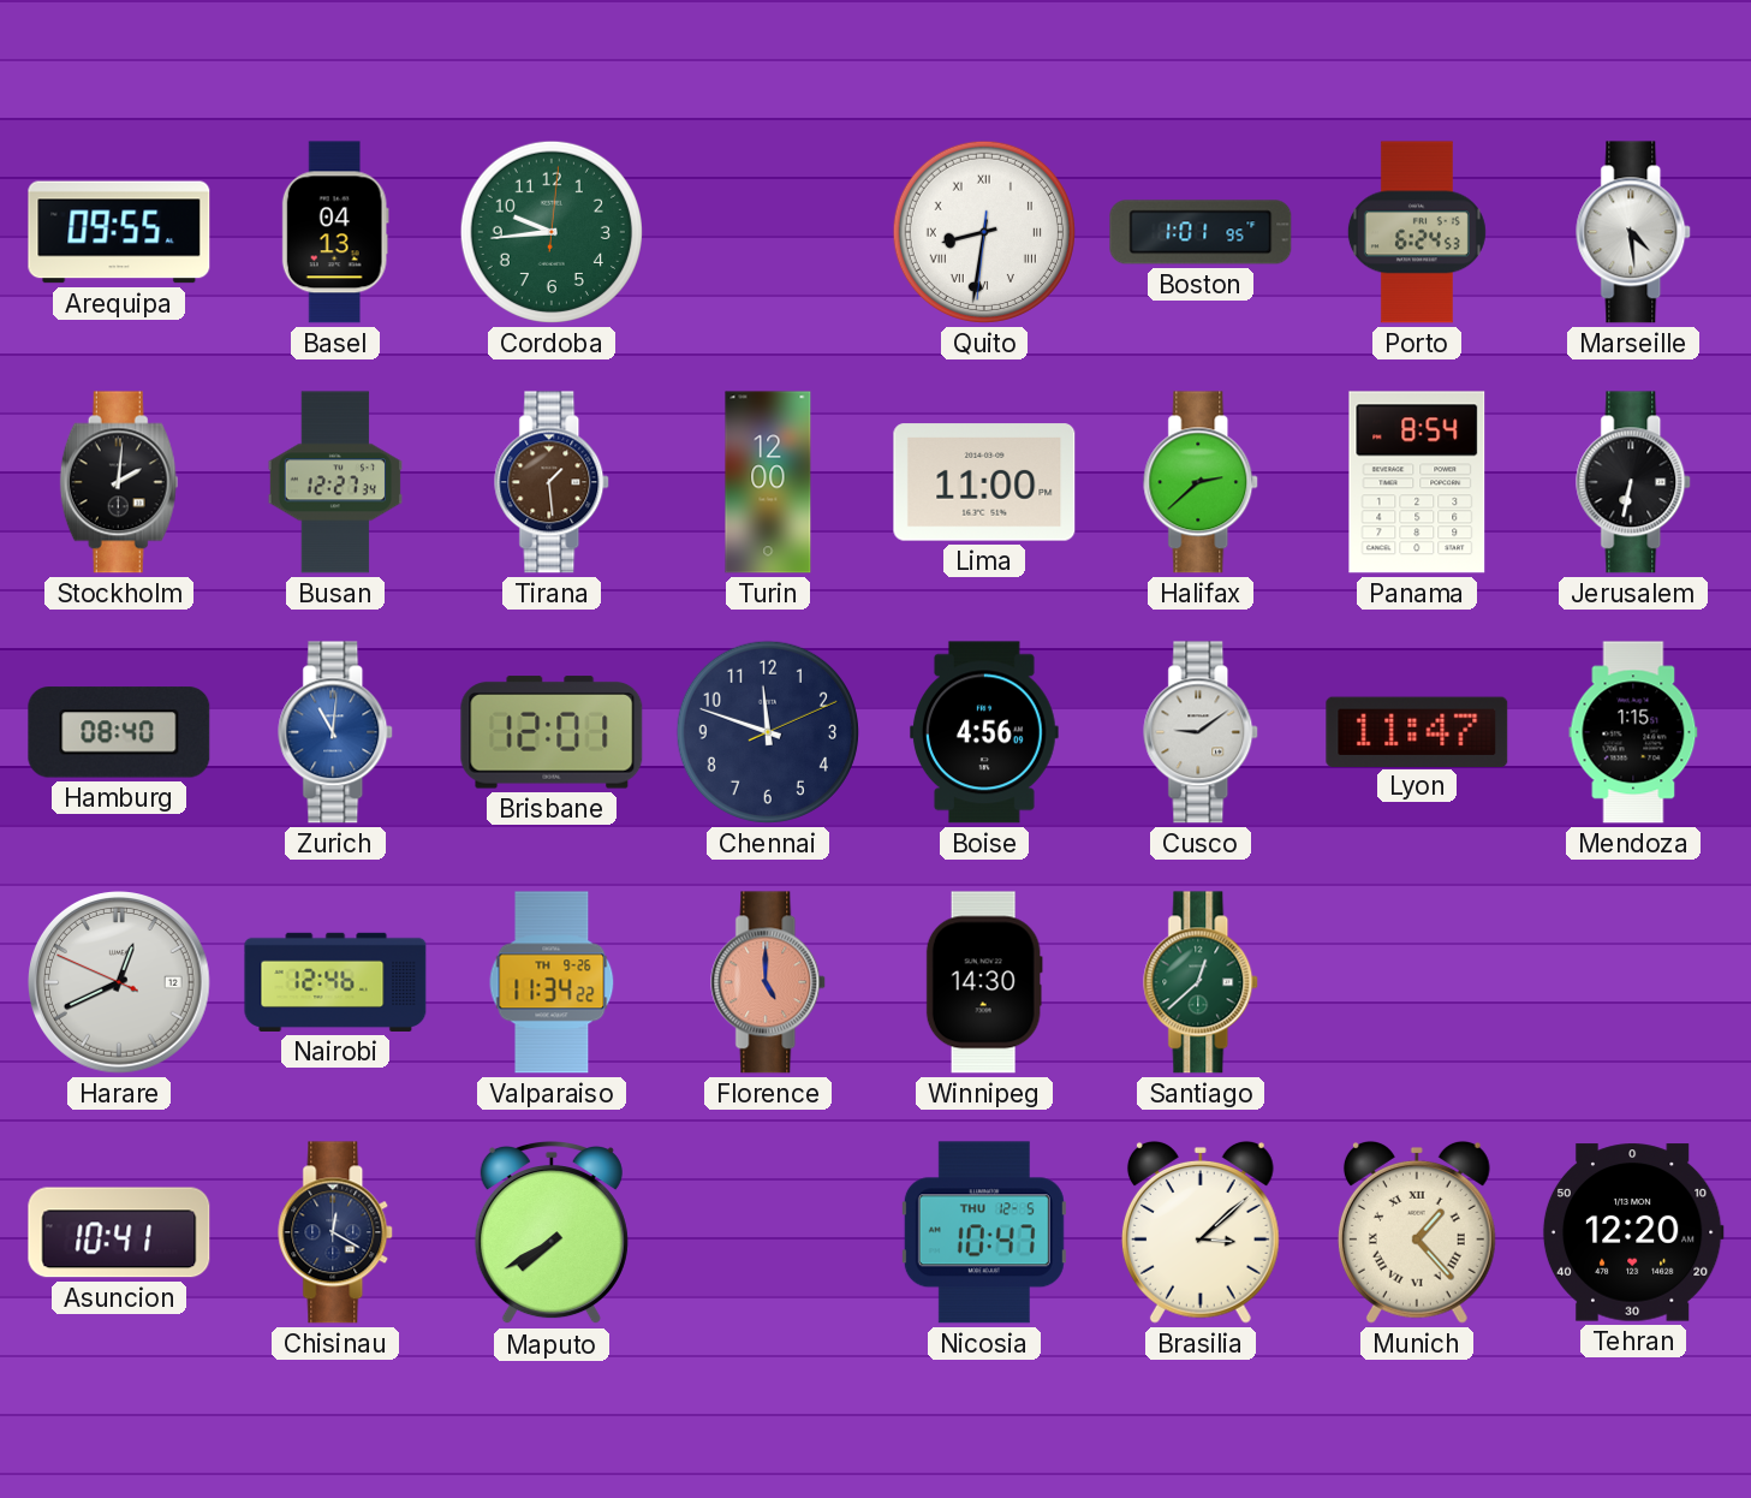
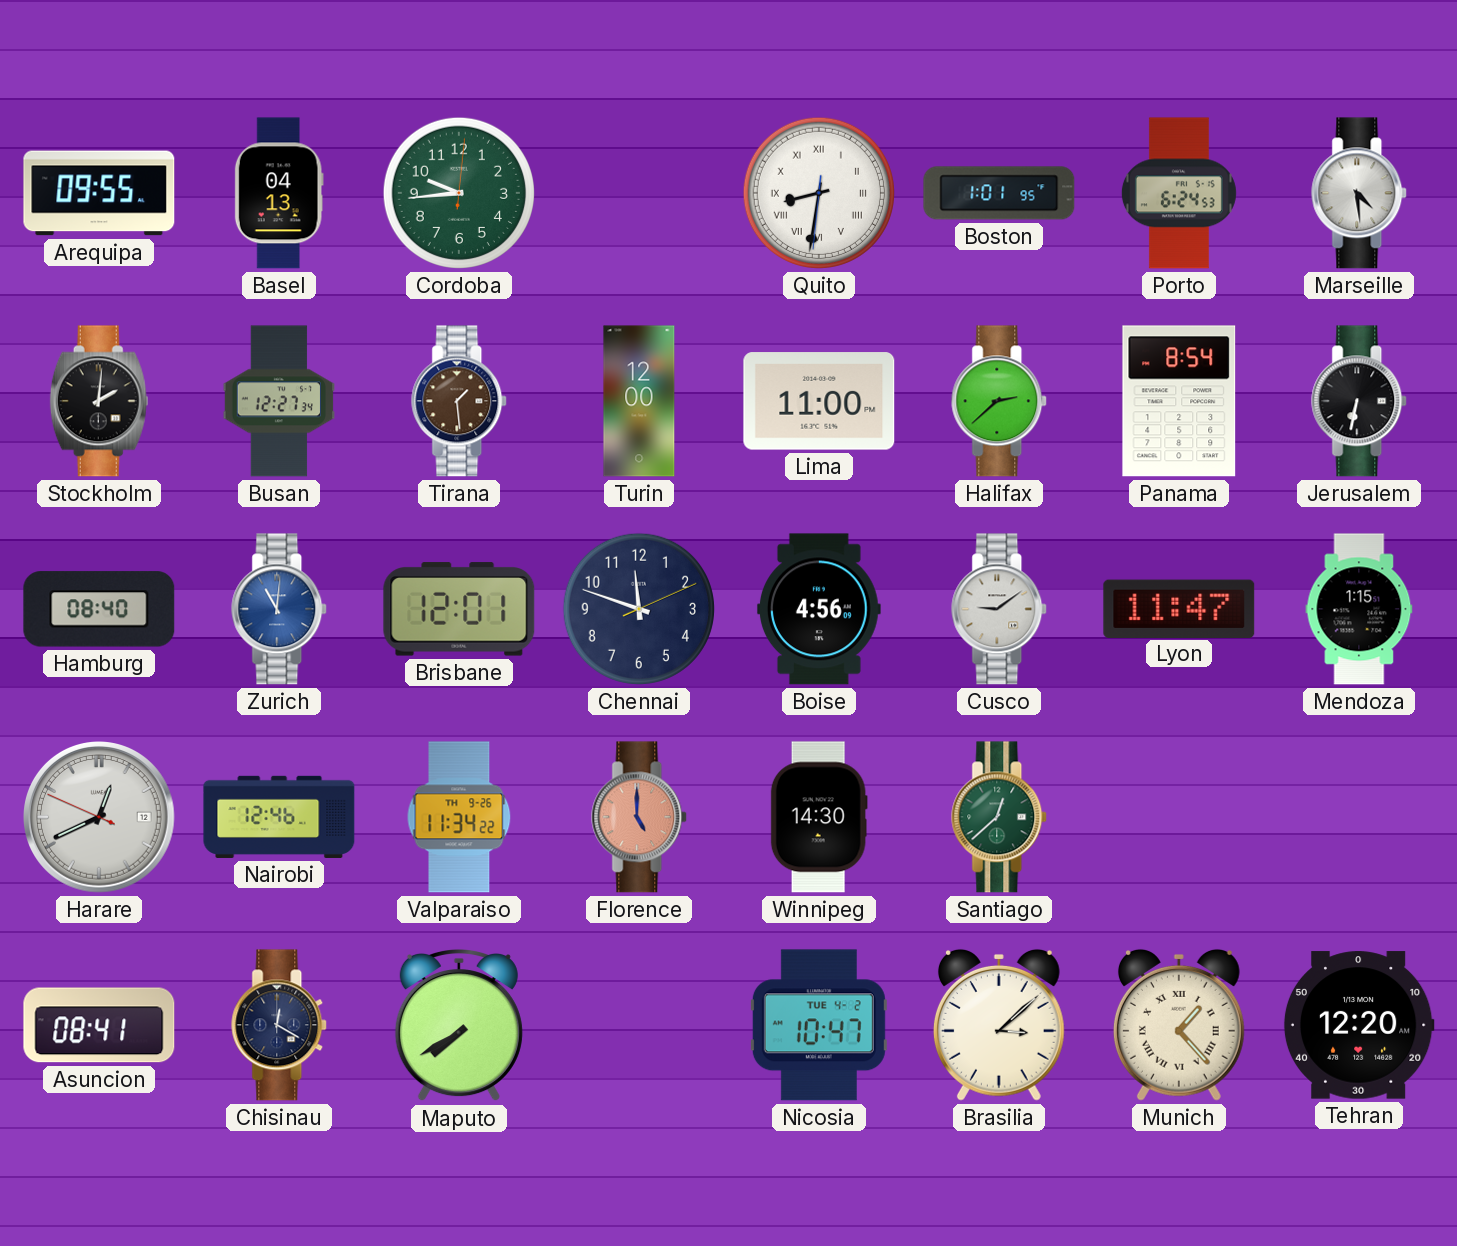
Asuncion: 10:41 -> 08:41
Nicosia date: THU 12-5 -> TUE 4-2
